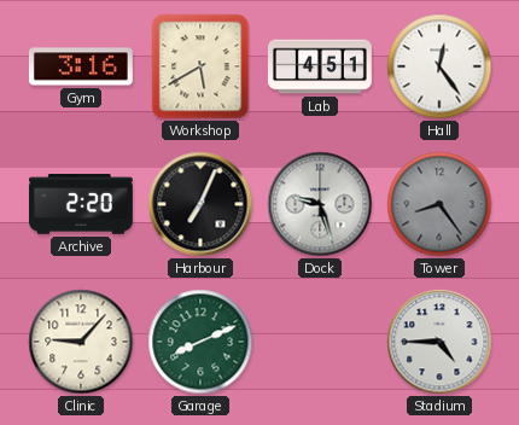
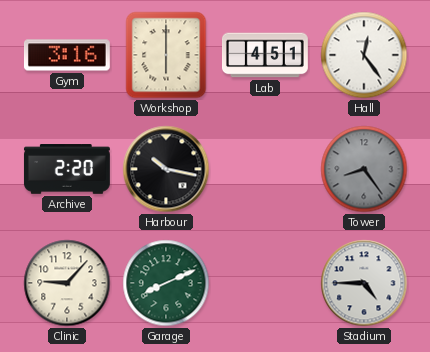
Workshop: 5:40 -> 6:00
Harbour: 7:04 -> 10:17
Dock: 9:27 -> none
